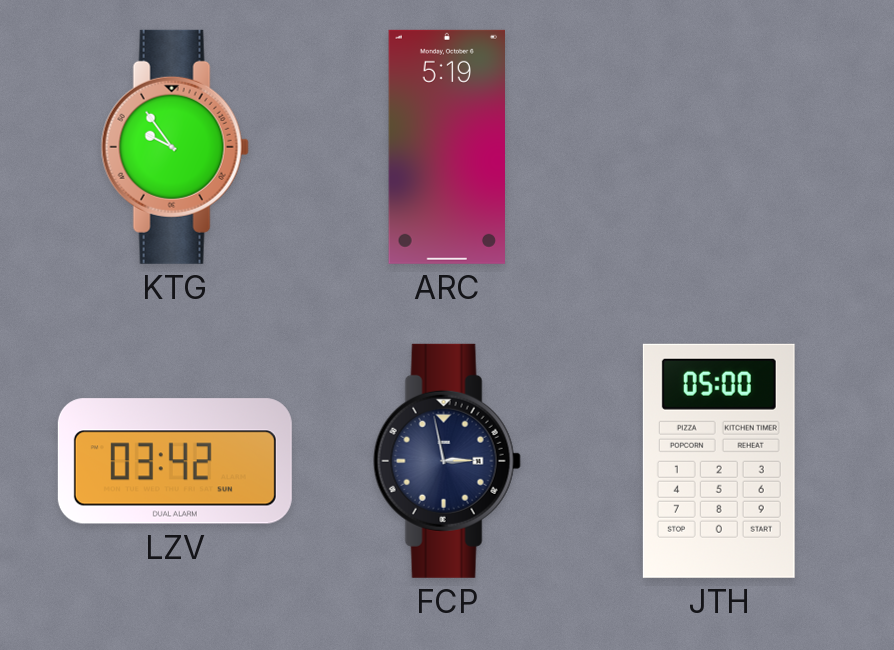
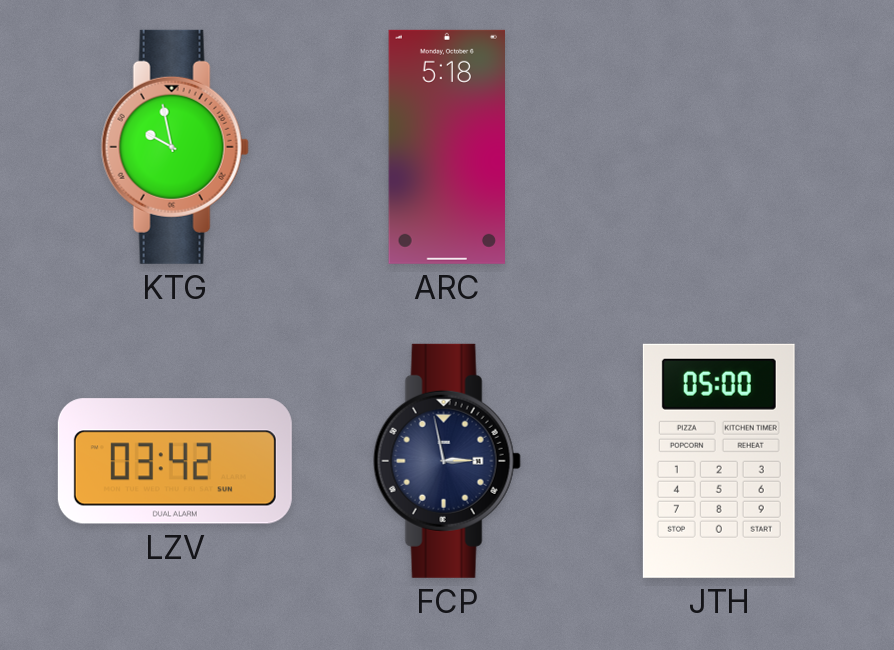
KTG: 9:54 -> 9:58
ARC: 5:19 -> 5:18
